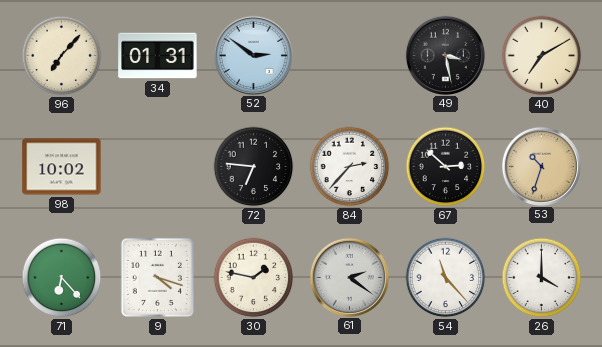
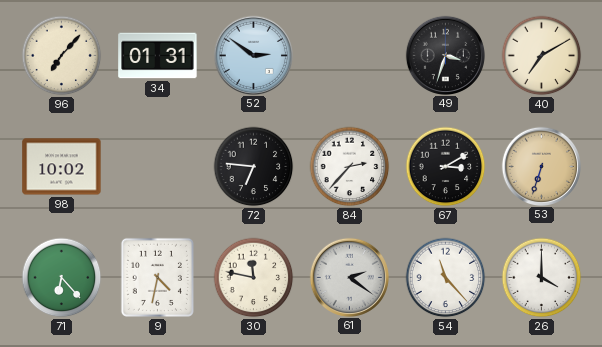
49: 3:28 -> 3:33
67: 2:52 -> 3:10
53: 10:33 -> 6:33
9: 4:18 -> 4:32
30: 1:47 -> 11:47
